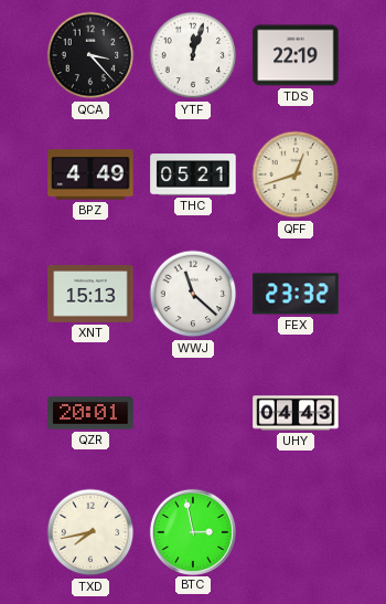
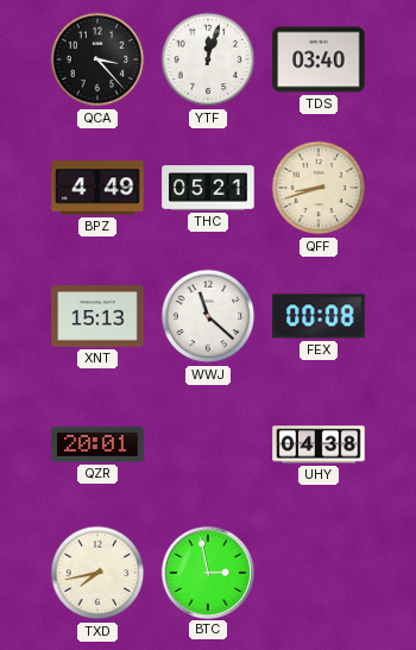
TDS: 22:19 -> 03:40
QFF: 12:42 -> 8:42
FEX: 23:32 -> 00:08
UHY: 04:43 -> 04:38
